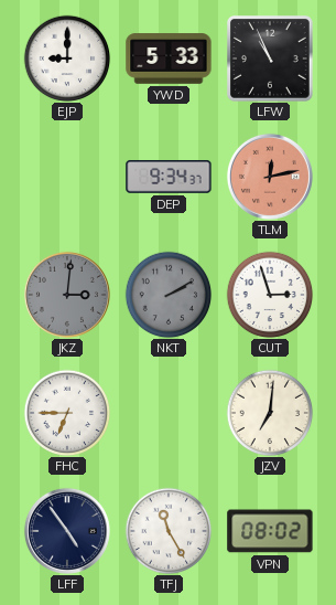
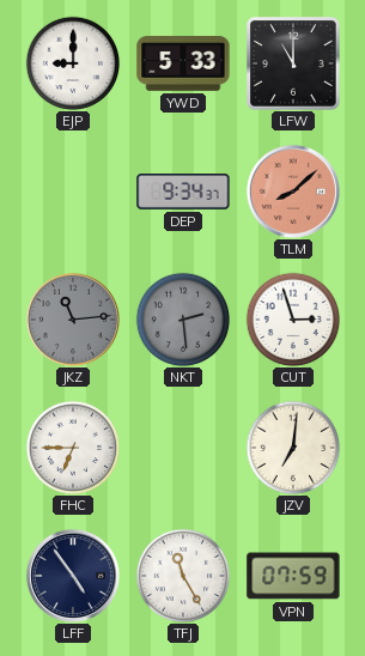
LFW: 10:56 -> 11:00
TLM: 12:13 -> 8:08
JKZ: 3:01 -> 11:14
NKT: 2:10 -> 2:29
VPN: 08:02 -> 07:59
